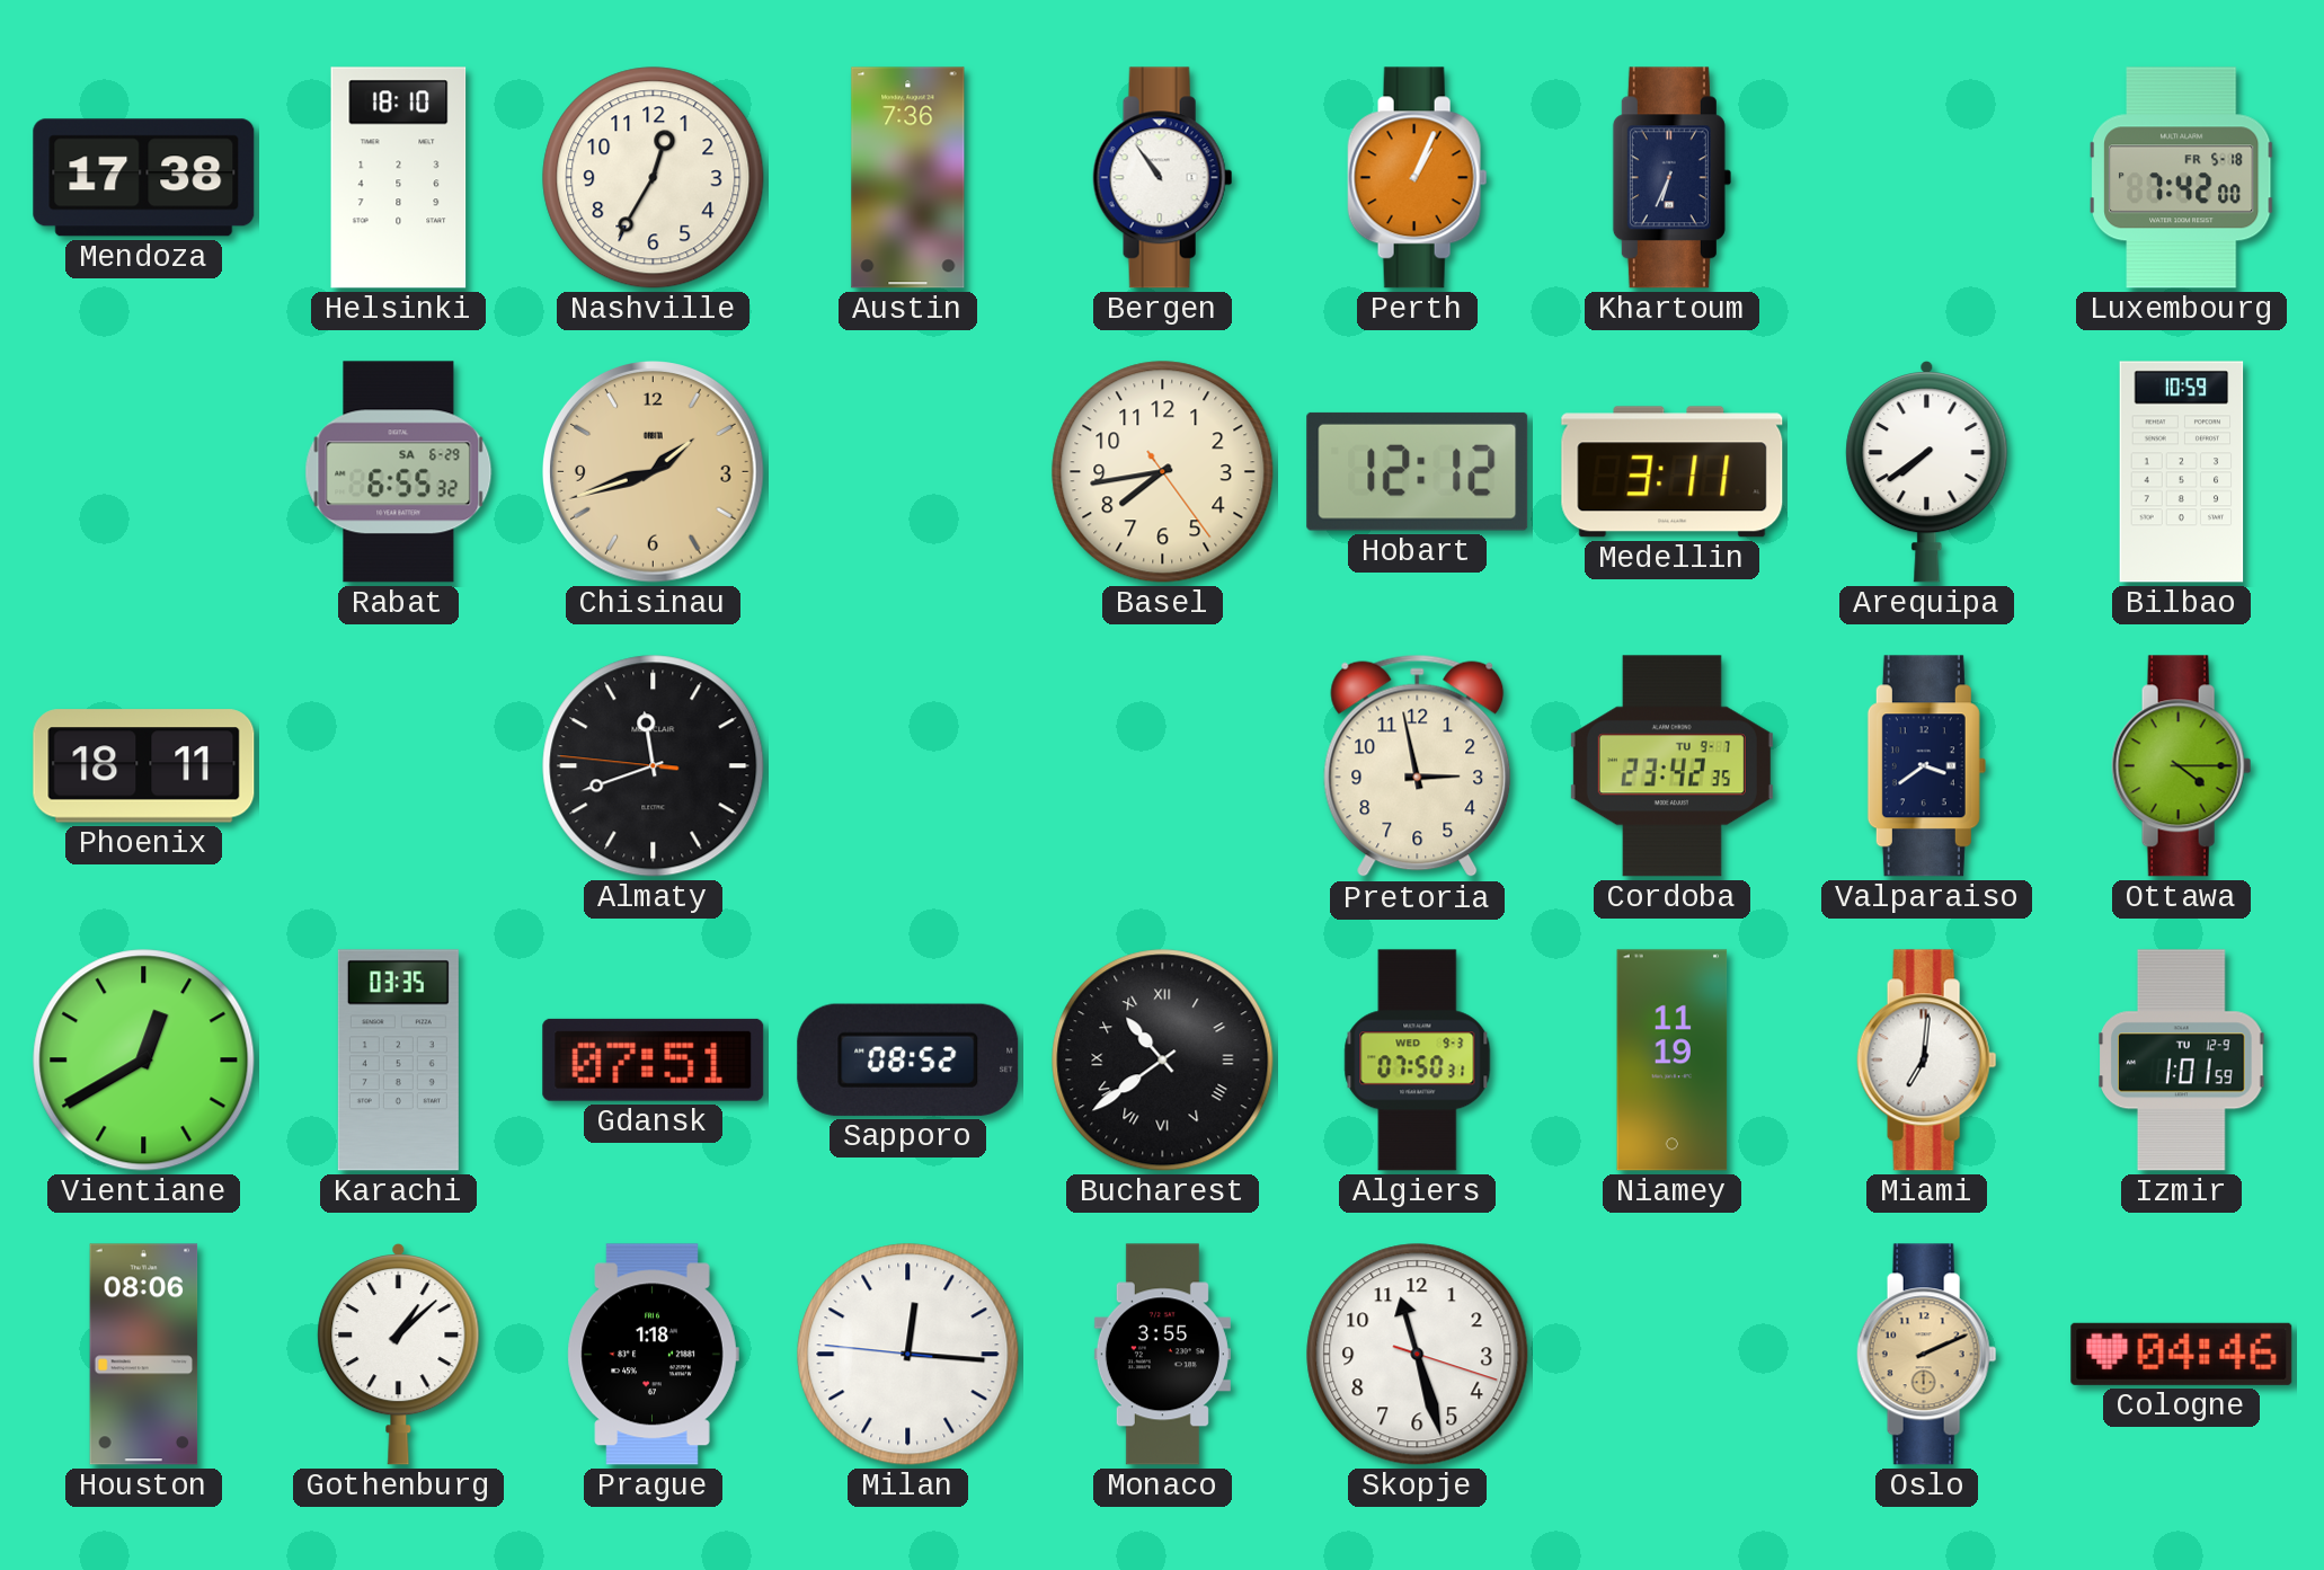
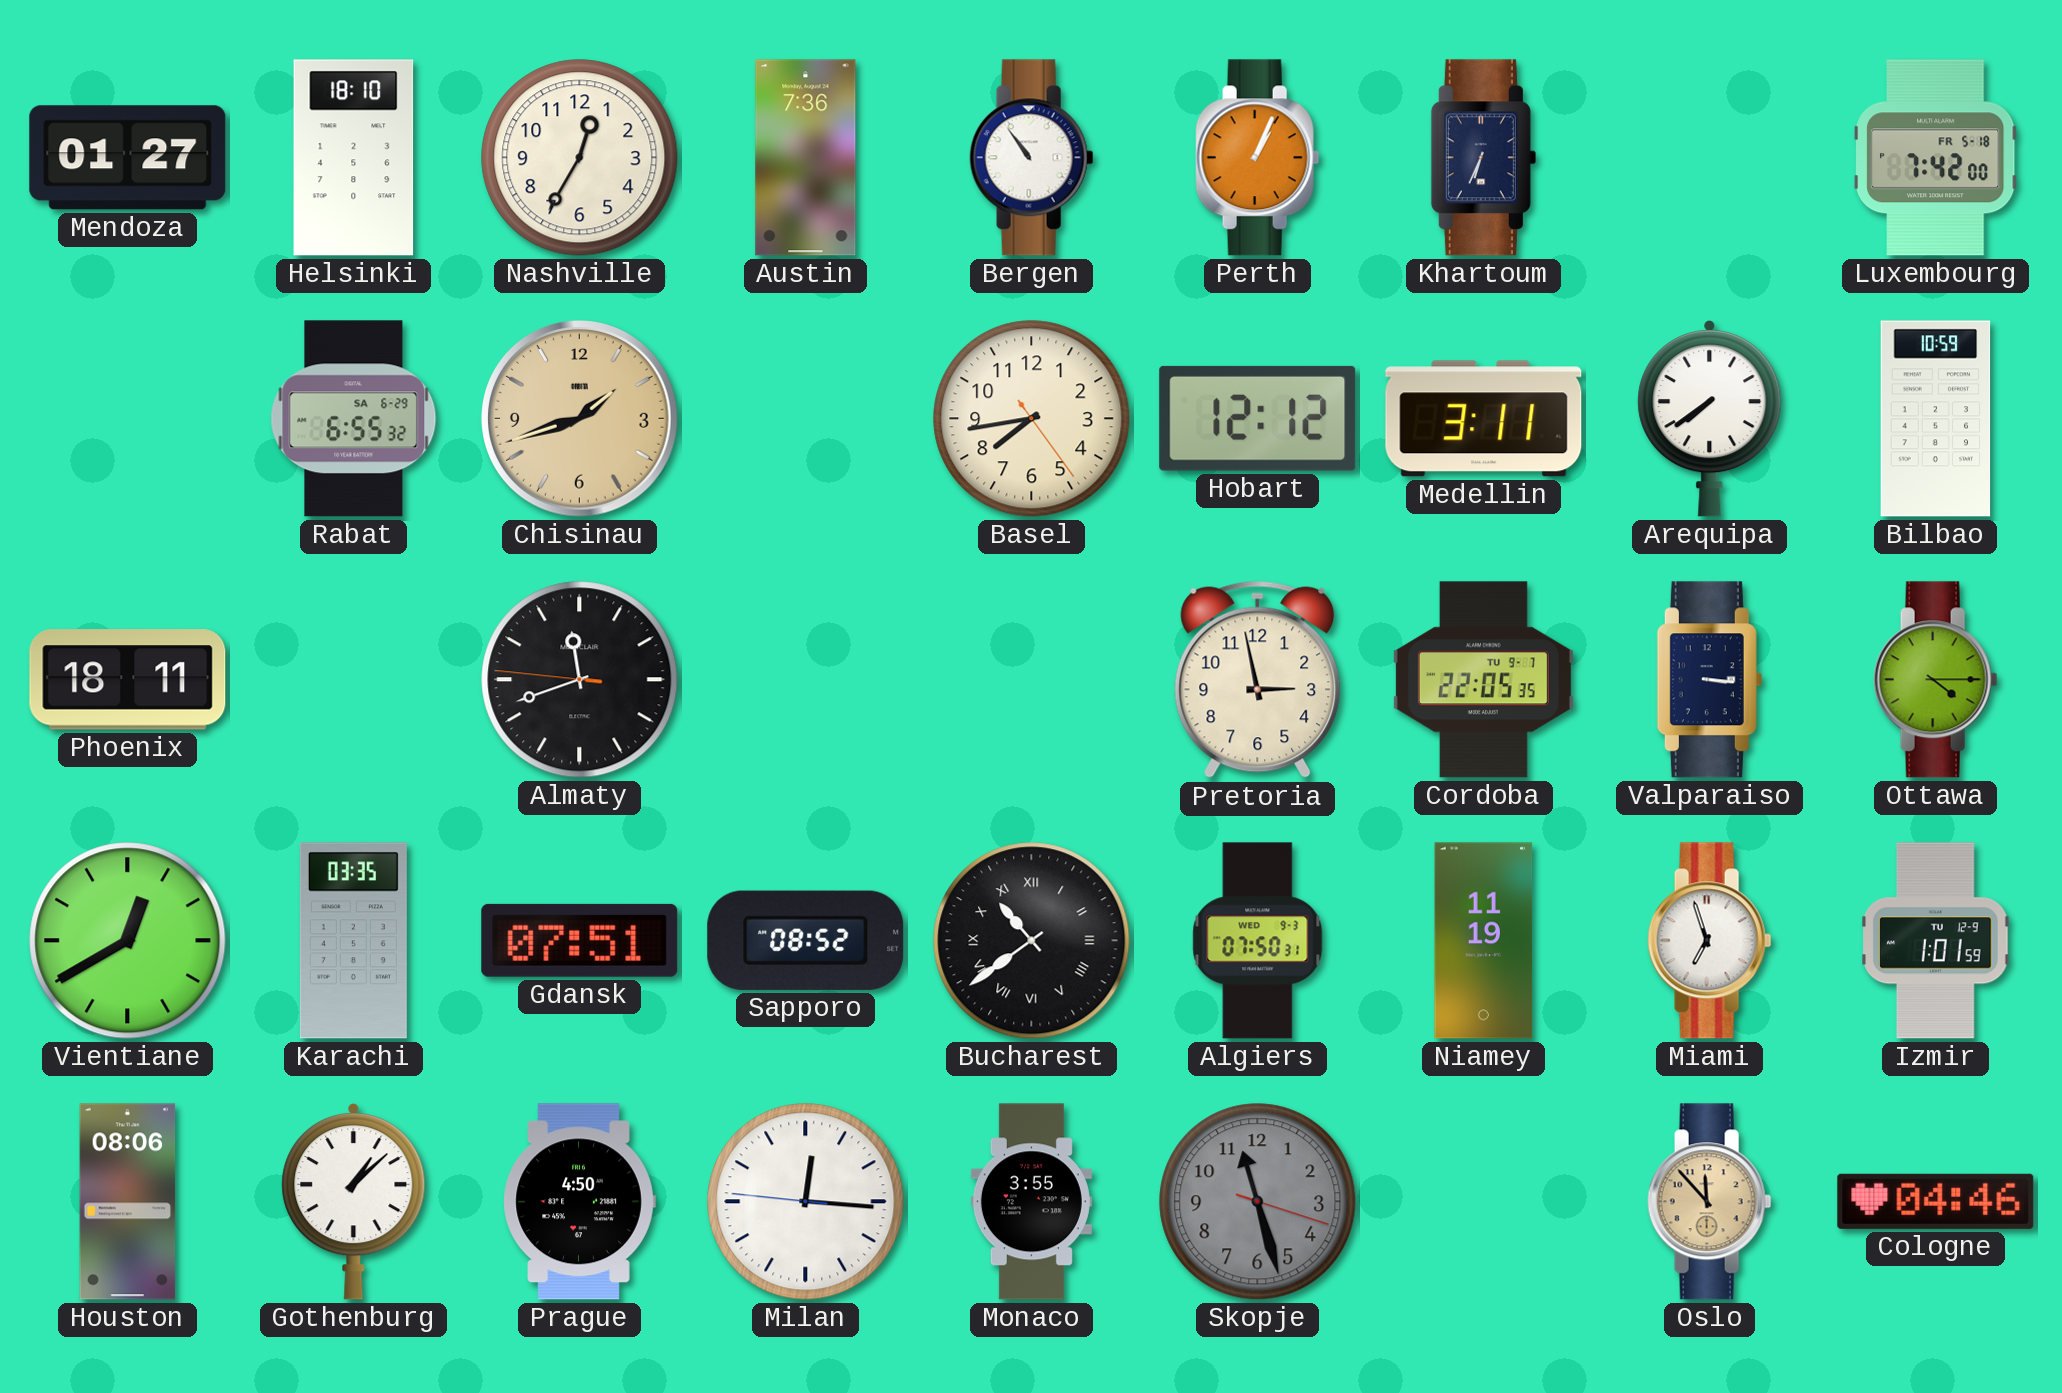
Mendoza: 17:38 -> 01:27
Cordoba: 23:42 -> 22:05
Valparaiso: 3:39 -> 3:16
Miami: 7:01 -> 6:57
Prague: 1:18 -> 4:50
Skopje dial: white -> grey
Oslo: 2:11 -> 11:53
